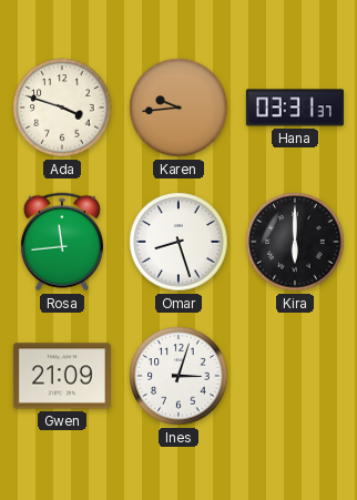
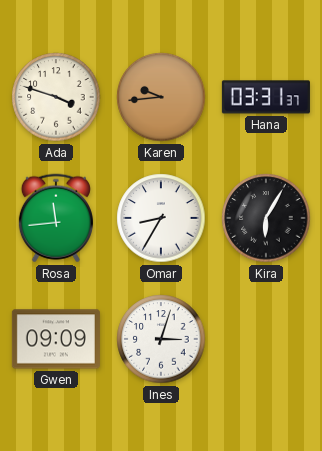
Omar: 8:27 -> 8:35
Kira: 6:00 -> 6:05
Gwen: 21:09 -> 09:09
